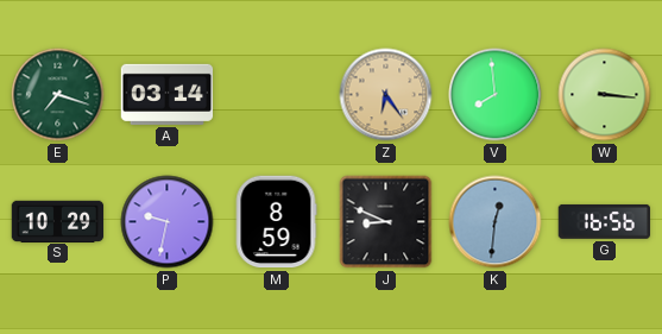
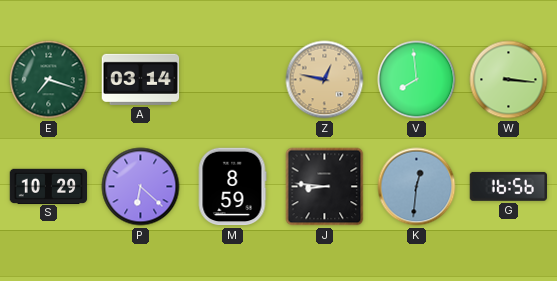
Z: 6:24 -> 12:47
P: 9:32 -> 6:22
J: 8:49 -> 8:46
